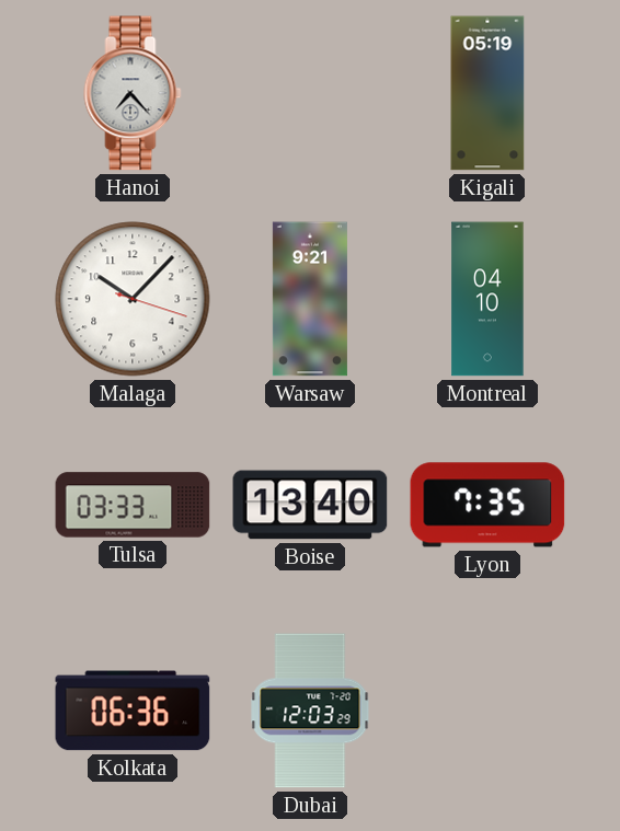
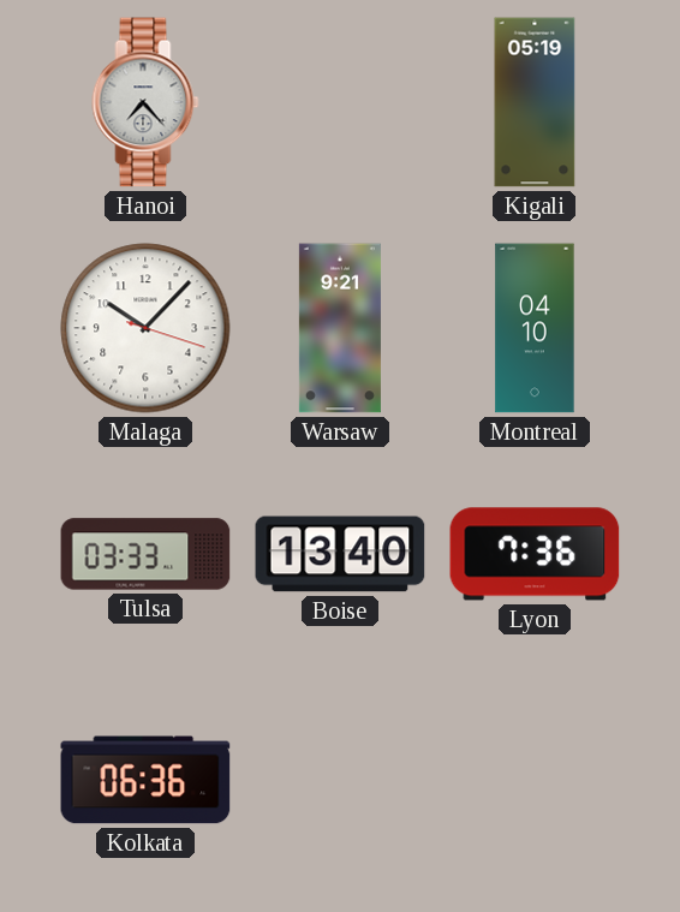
Lyon: 7:35 -> 7:36
Dubai: 12:03 -> none
